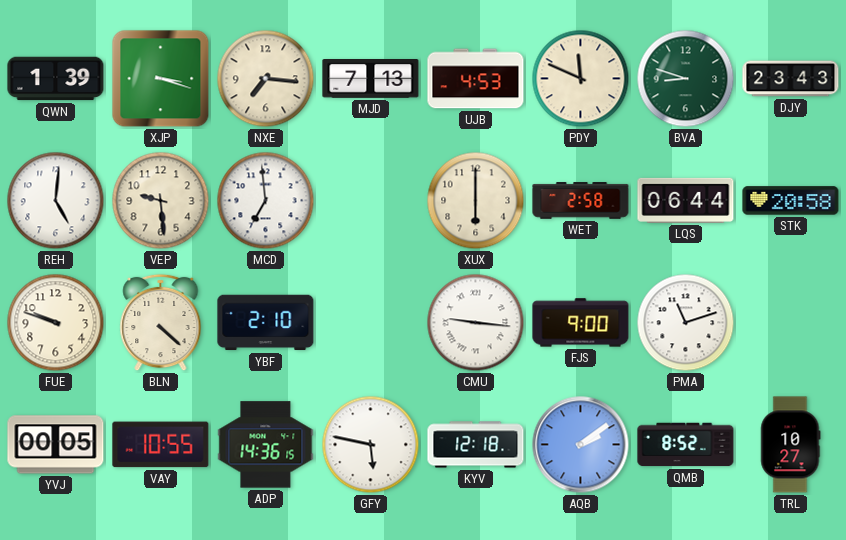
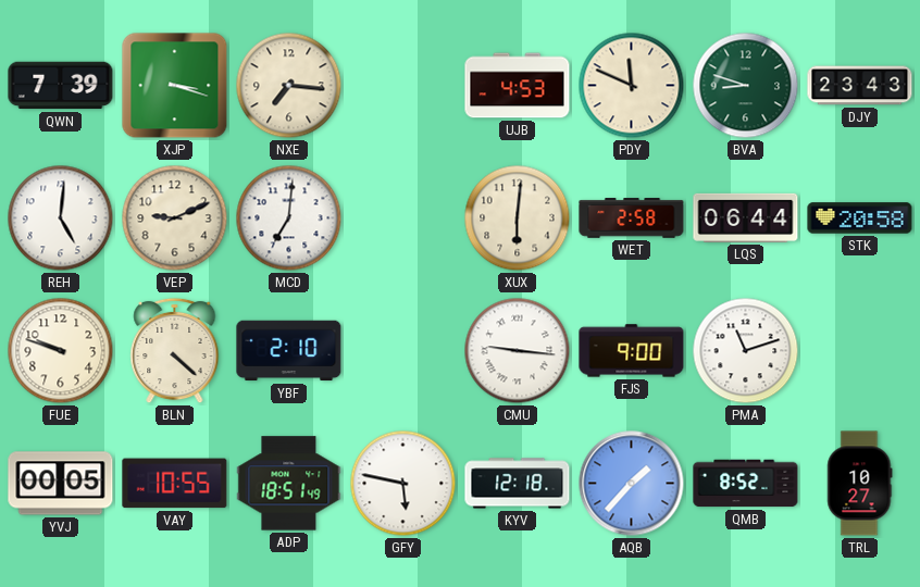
QWN: 1:39 -> 7:39
MJD: 7:13 -> none
VEP: 9:29 -> 9:11
MCD: 6:59 -> 7:01
XUX: 6:00 -> 6:01
ADP: 14:36 -> 18:51
AQB: 2:09 -> 1:37
